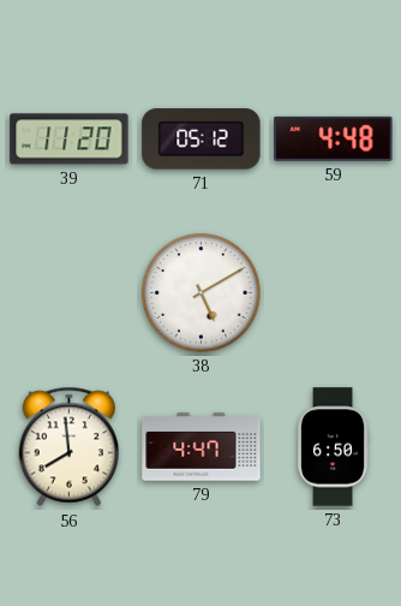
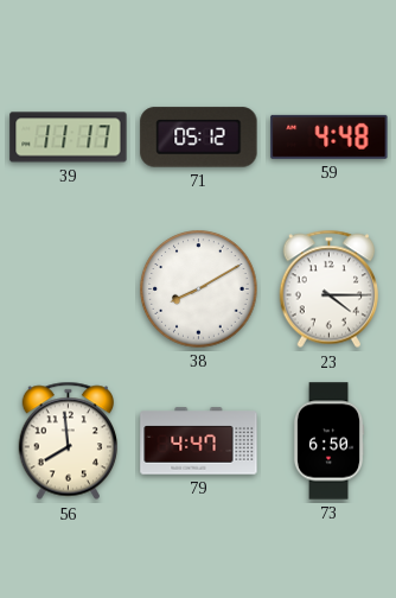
39: 11:20 -> 11:17
38: 5:10 -> 8:10
23: none -> 4:15
